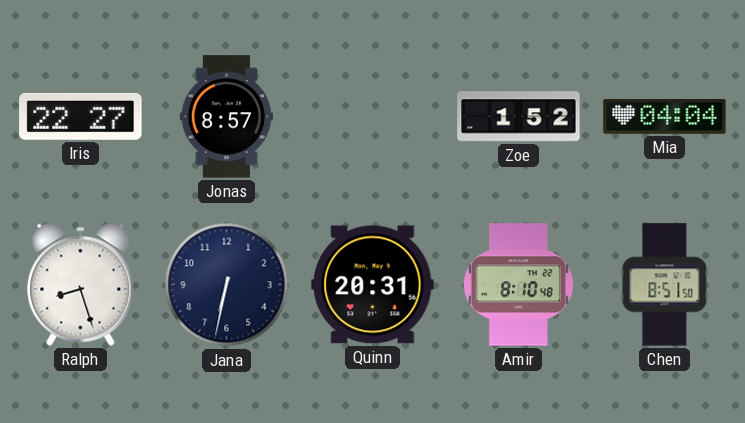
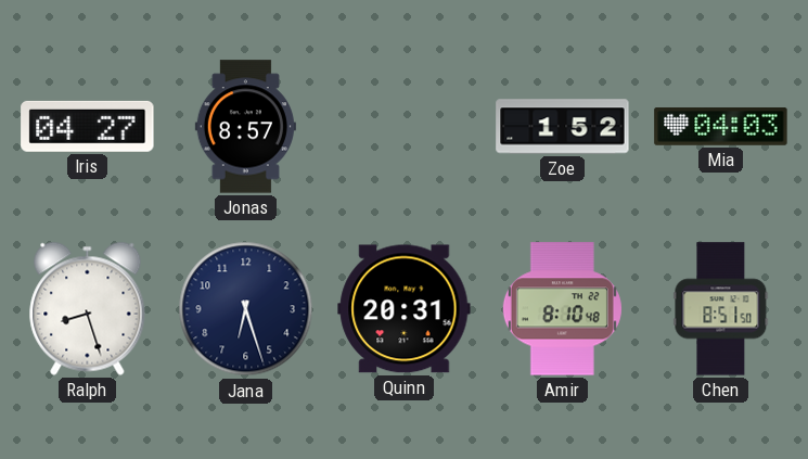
Iris: 22:27 -> 04:27
Mia: 04:04 -> 04:03
Jana: 6:32 -> 6:27
